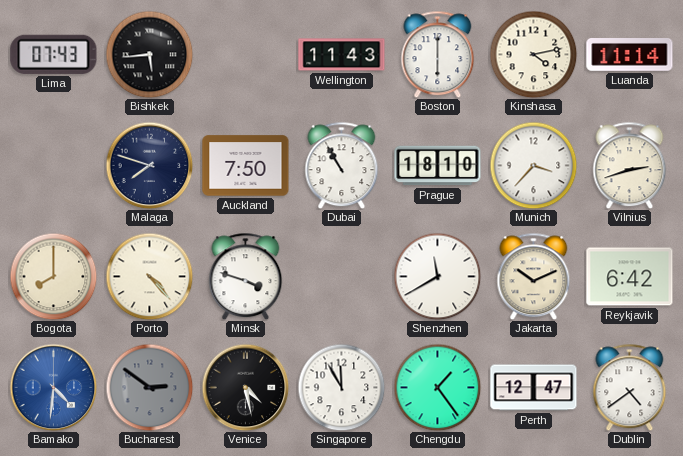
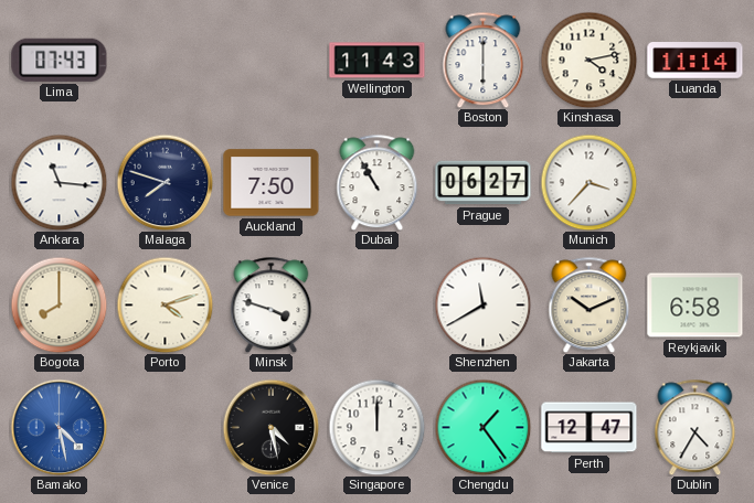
Bishkek: 5:44 -> none
Ankara: none -> 11:16
Prague: 18:10 -> 06:27
Vilnius: 2:42 -> none
Porto: 4:23 -> 4:12
Reykjavik: 6:42 -> 6:58
Bamako: 4:31 -> 4:28
Bucharest: 2:51 -> none
Singapore: 11:55 -> 12:00
Dublin: 4:39 -> 4:35
